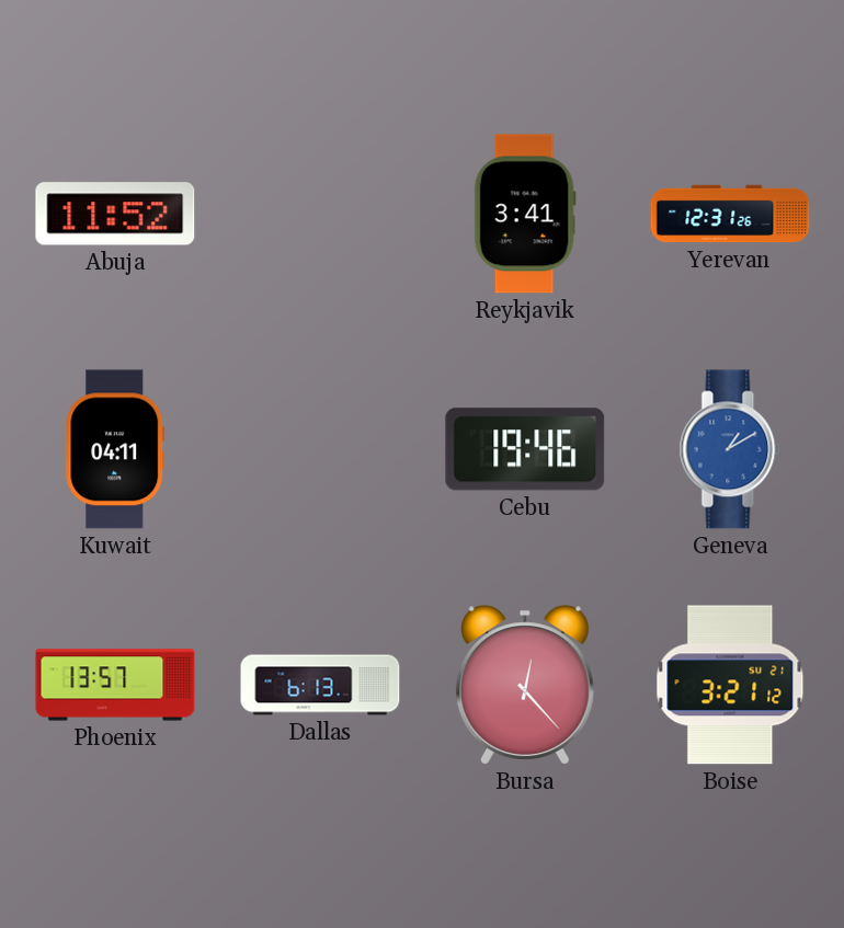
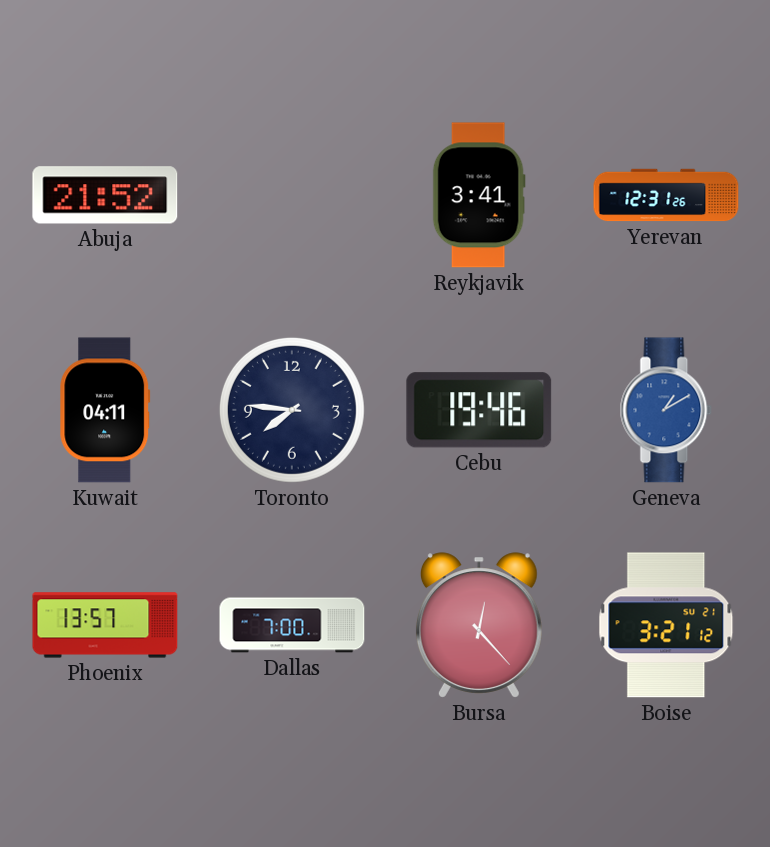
Abuja: 11:52 -> 21:52
Toronto: none -> 7:46
Dallas: 6:13 -> 7:00
